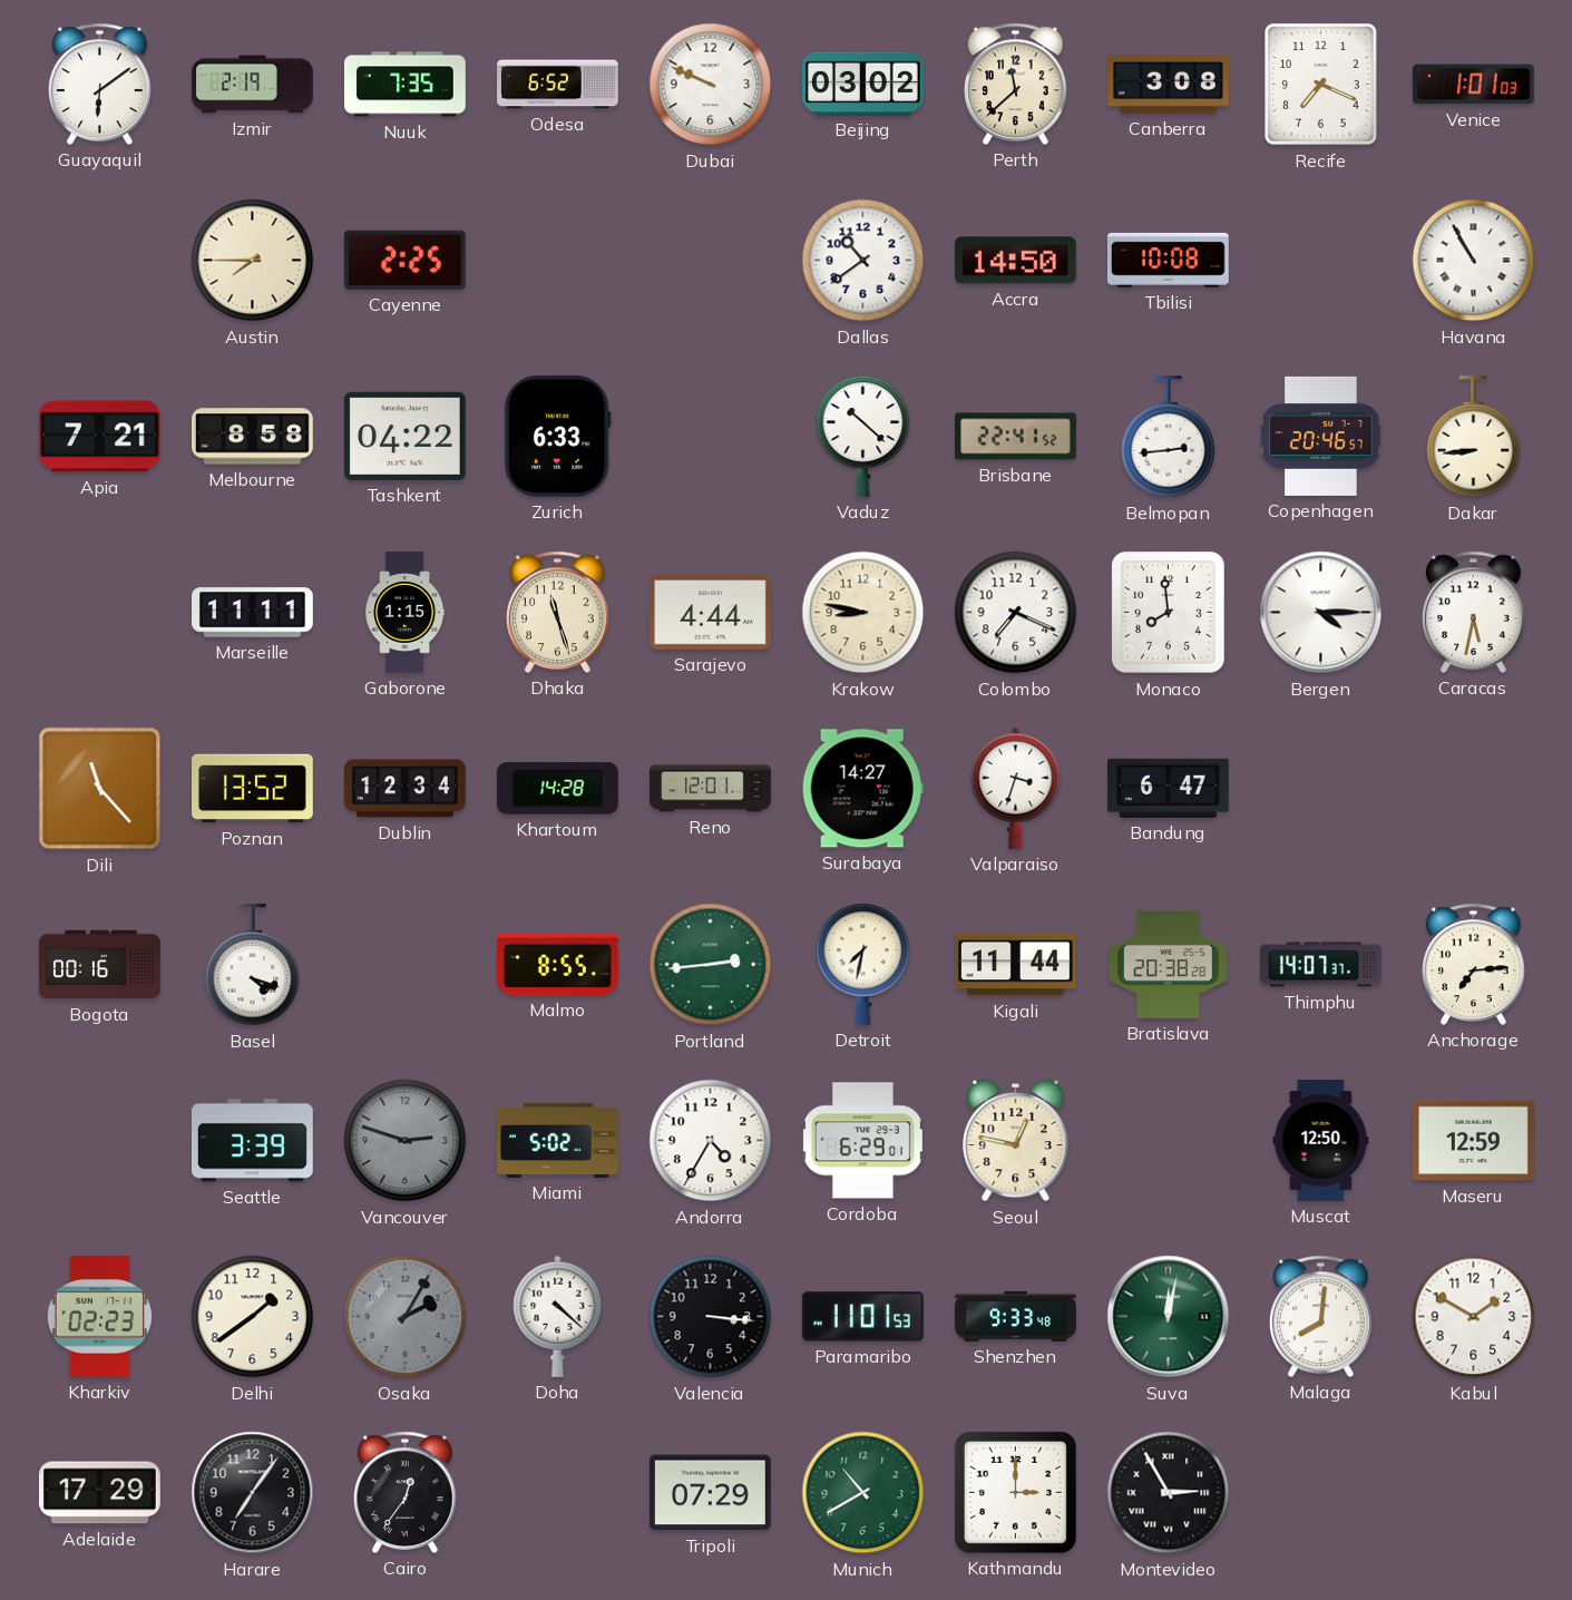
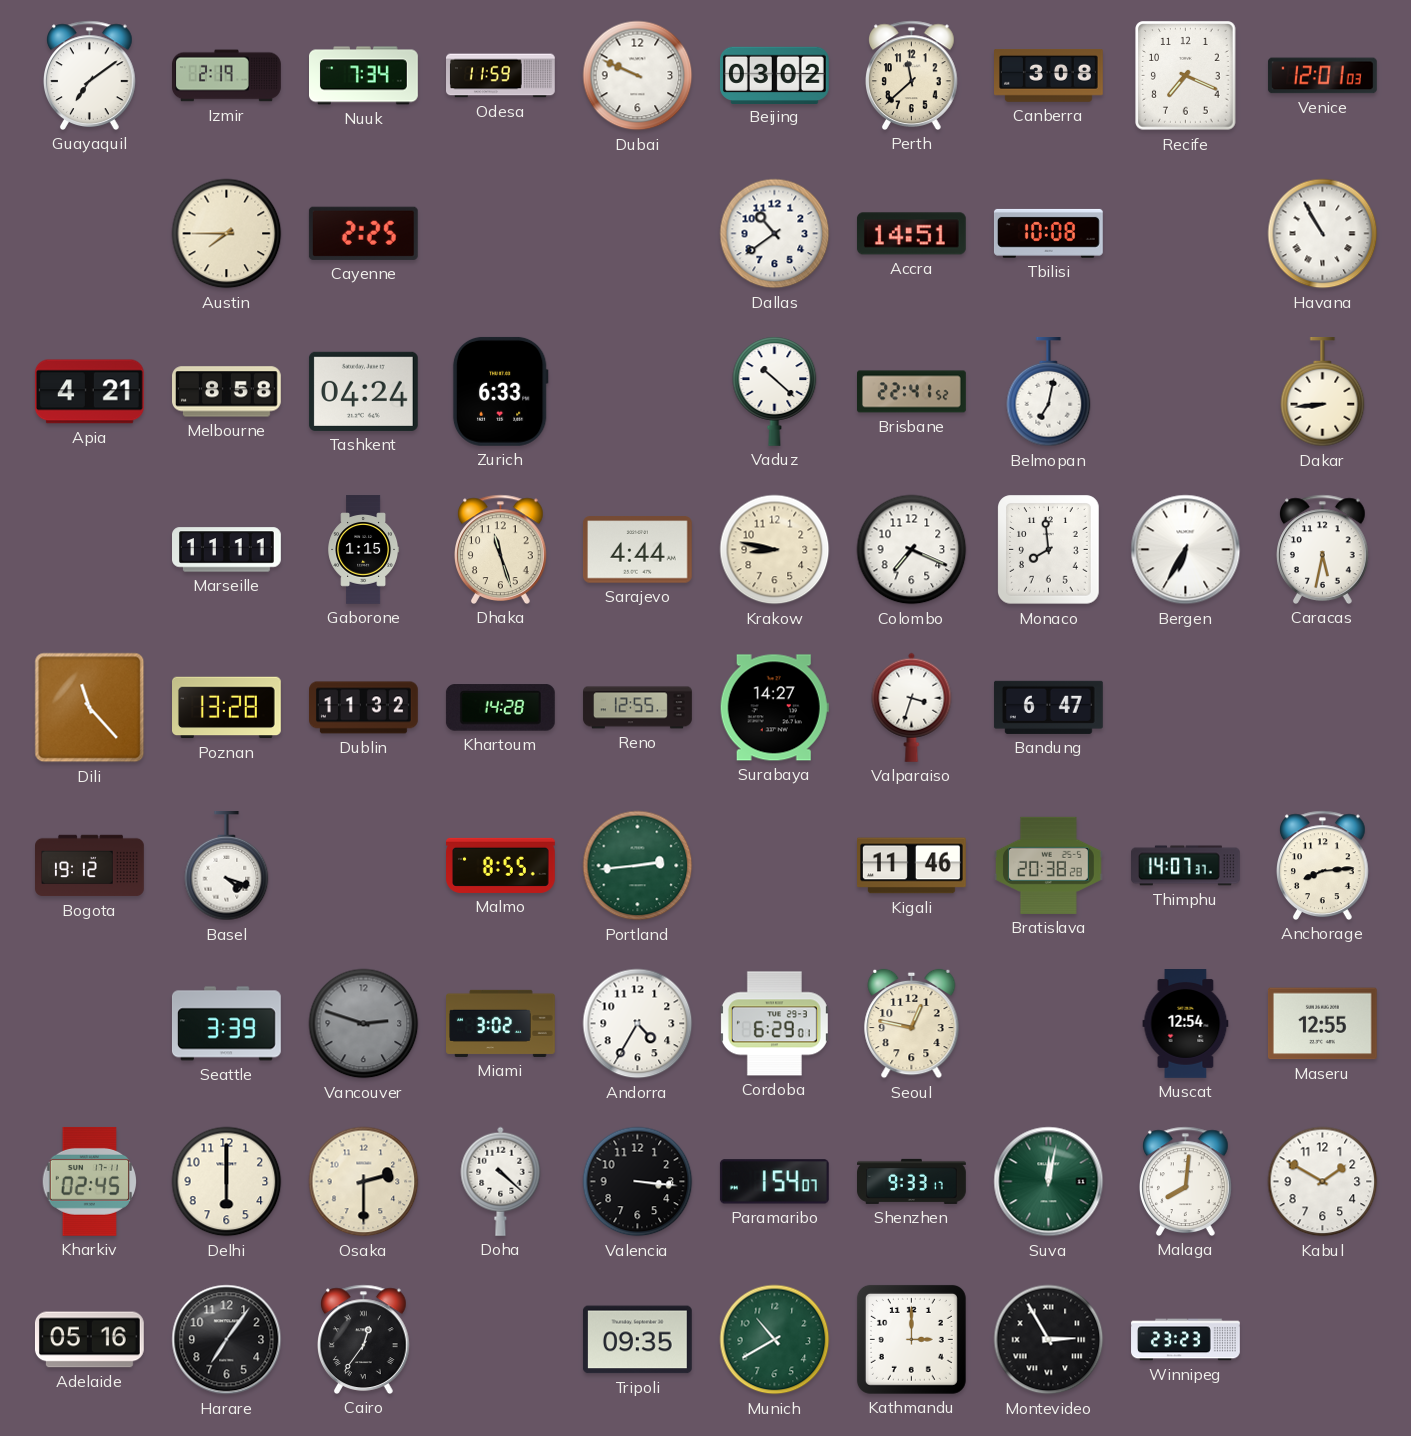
Guayaquil: 6:09 -> 7:09
Nuuk: 7:35 -> 7:34
Odesa: 6:52 -> 11:59
Venice: 1:01 -> 12:01
Accra: 14:50 -> 14:51
Apia: 7:21 -> 4:21
Tashkent: 04:22 -> 04:24
Belmopan: 2:44 -> 7:02
Copenhagen: 20:46 -> none
Bergen: 4:15 -> 6:35
Poznan: 13:52 -> 13:28
Dublin: 12:34 -> 11:32
Reno: 12:01 -> 12:55
Bogota: 00:16 -> 19:12
Detroit: 7:32 -> none
Kigali: 11:44 -> 11:46
Anchorage: 7:14 -> 8:14
Miami: 5:02 -> 3:02
Muscat: 12:50 -> 12:54
Maseru: 12:59 -> 12:55
Kharkiv: 02:23 -> 02:45
Delhi: 1:39 -> 6:00
Osaka: 2:05 -> 2:30
Osaka dial: grey -> cream
Paramaribo: 11:01 -> 1:54
Shenzhen: 9:33:48 -> 9:33:17
Adelaide: 17:29 -> 05:16
Tripoli: 07:29 -> 09:35
Winnipeg: none -> 23:23
